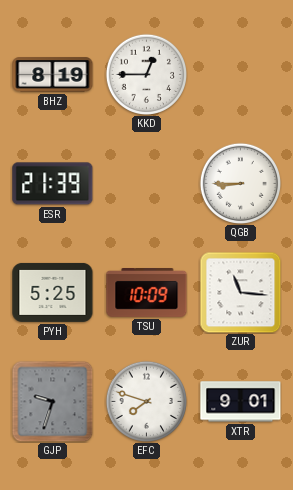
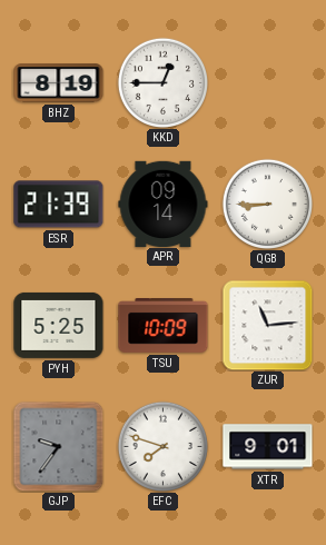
APR: none -> 09:14
ZUR: 11:16 -> 11:14
GJP: 9:33 -> 9:36
